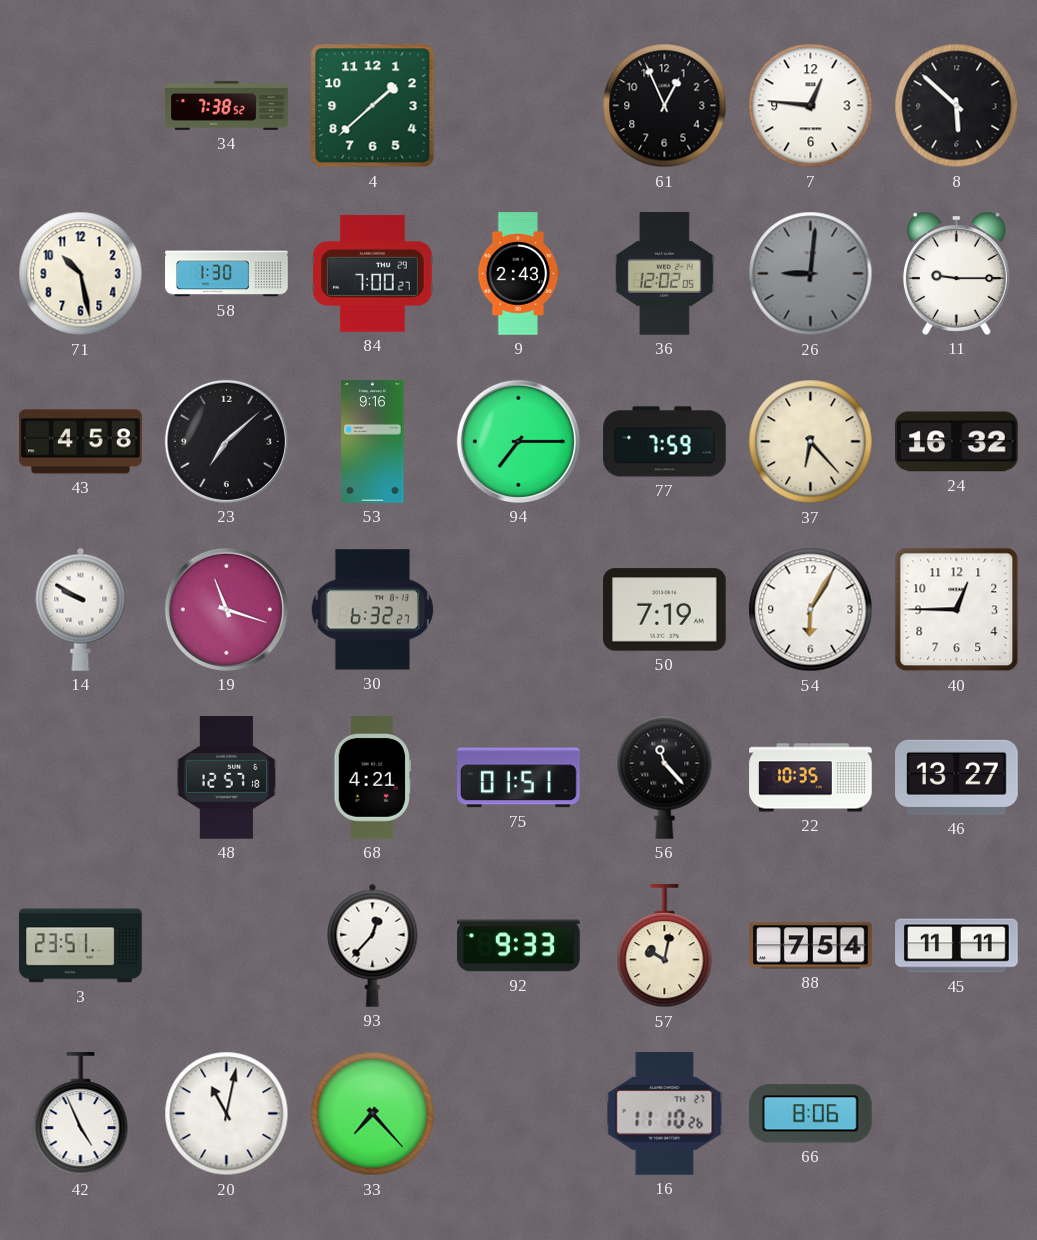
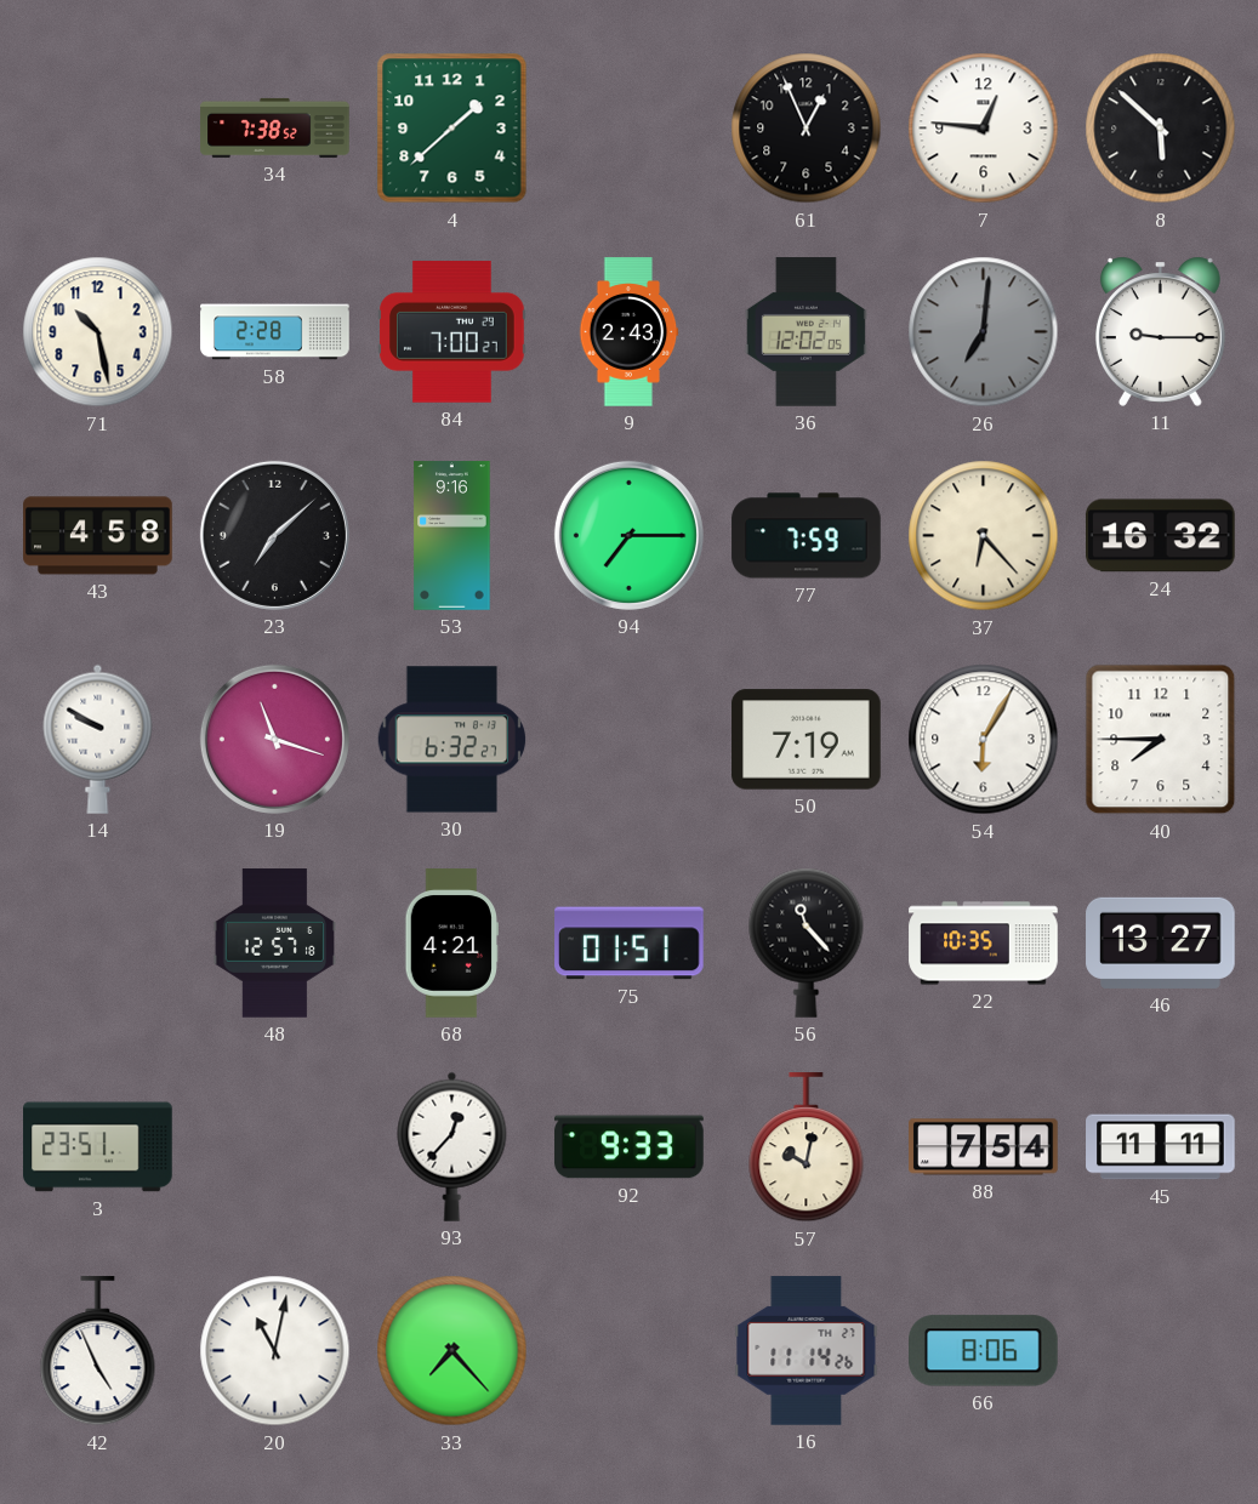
58: 1:30 -> 2:28
26: 9:01 -> 7:01
40: 12:45 -> 7:45
16: 11:10 -> 11:14
